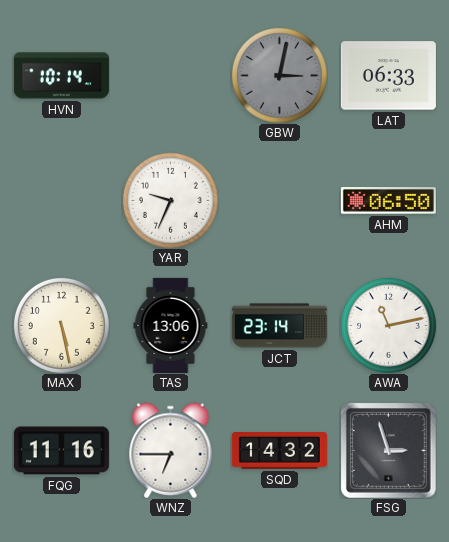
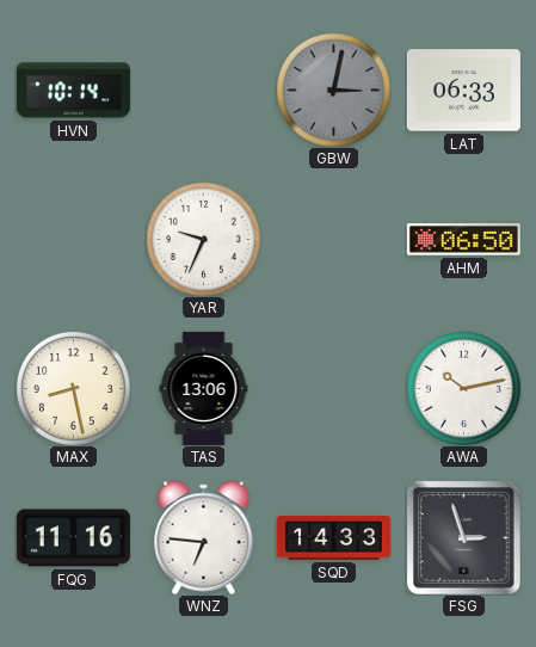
MAX: 5:28 -> 8:28
JCT: 23:14 -> none
AWA: 11:13 -> 10:13
WNZ: 6:45 -> 6:46
SQD: 14:32 -> 14:33
